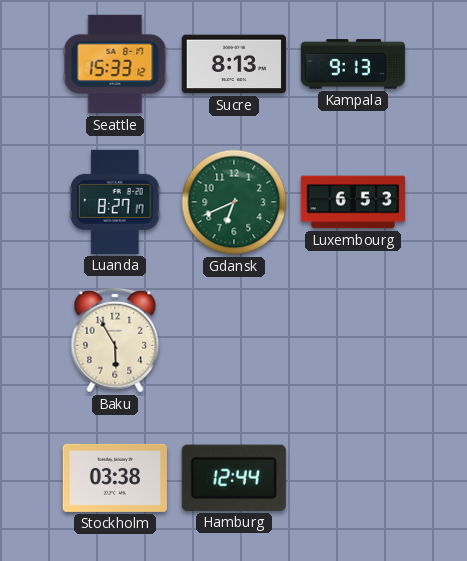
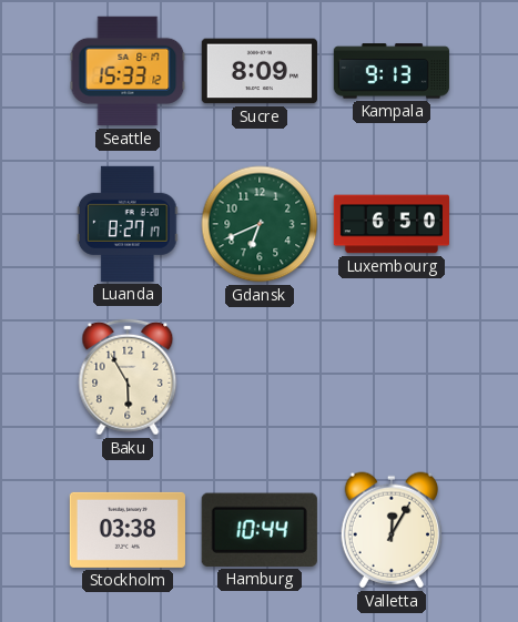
Sucre: 8:13 -> 8:09
Luxembourg: 6:53 -> 6:50
Hamburg: 12:44 -> 10:44
Valletta: none -> 12:05
